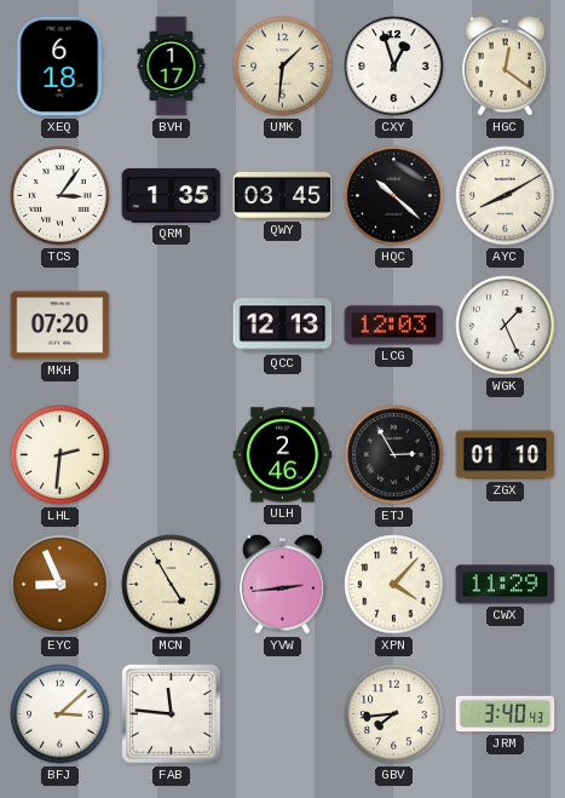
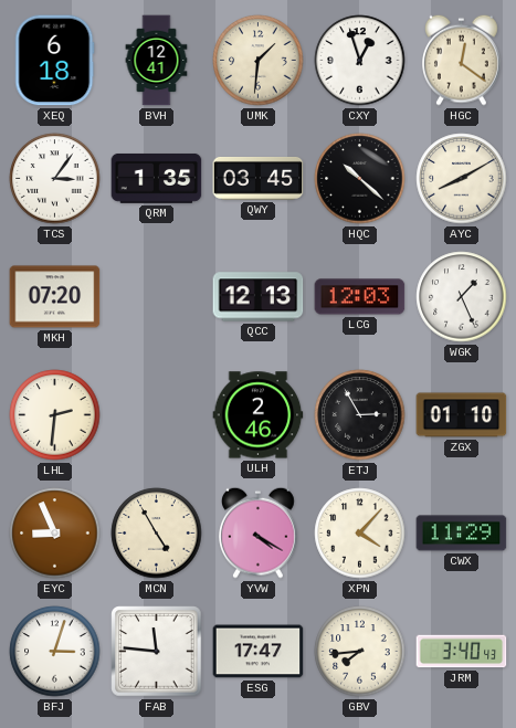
BVH: 1:17 -> 12:41
YVW: 2:44 -> 4:20
BFJ: 3:08 -> 3:03
ESG: none -> 17:47
